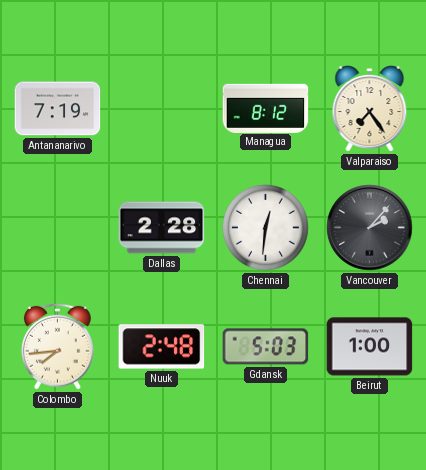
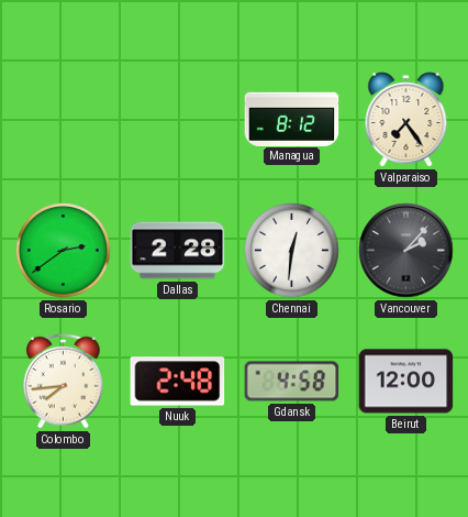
Antananarivo: 7:19 -> none
Rosario: none -> 2:39
Gdansk: 5:03 -> 4:58
Beirut: 1:00 -> 12:00
